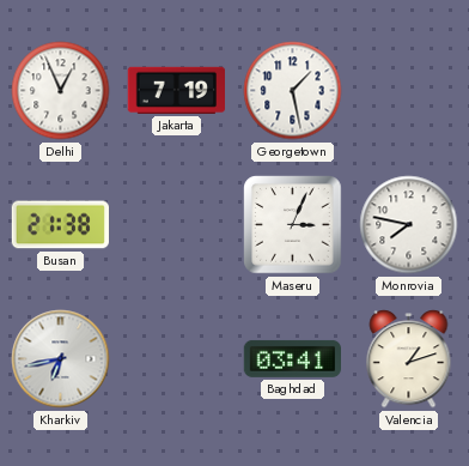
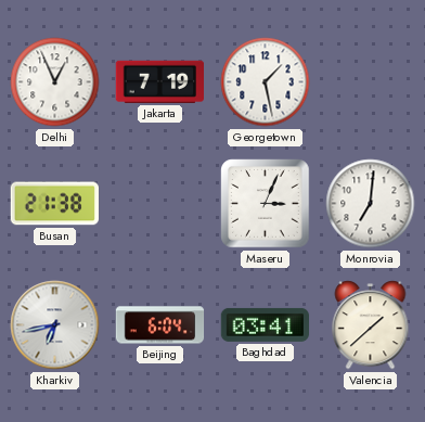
Monrovia: 7:47 -> 7:01
Beijing: none -> 6:04
Valencia: 1:12 -> 1:38
